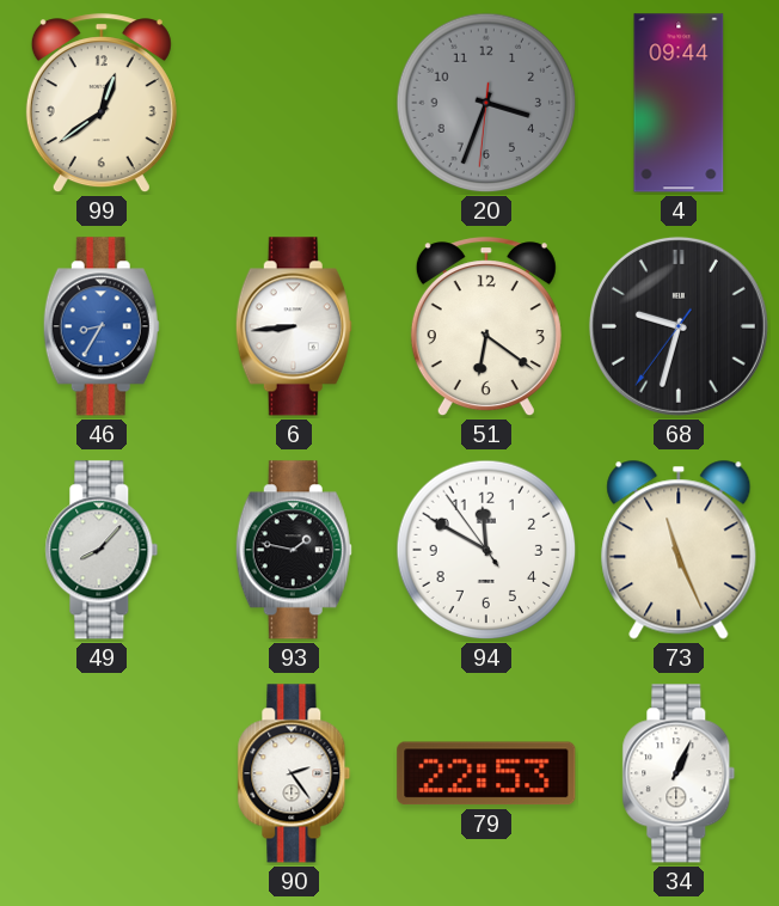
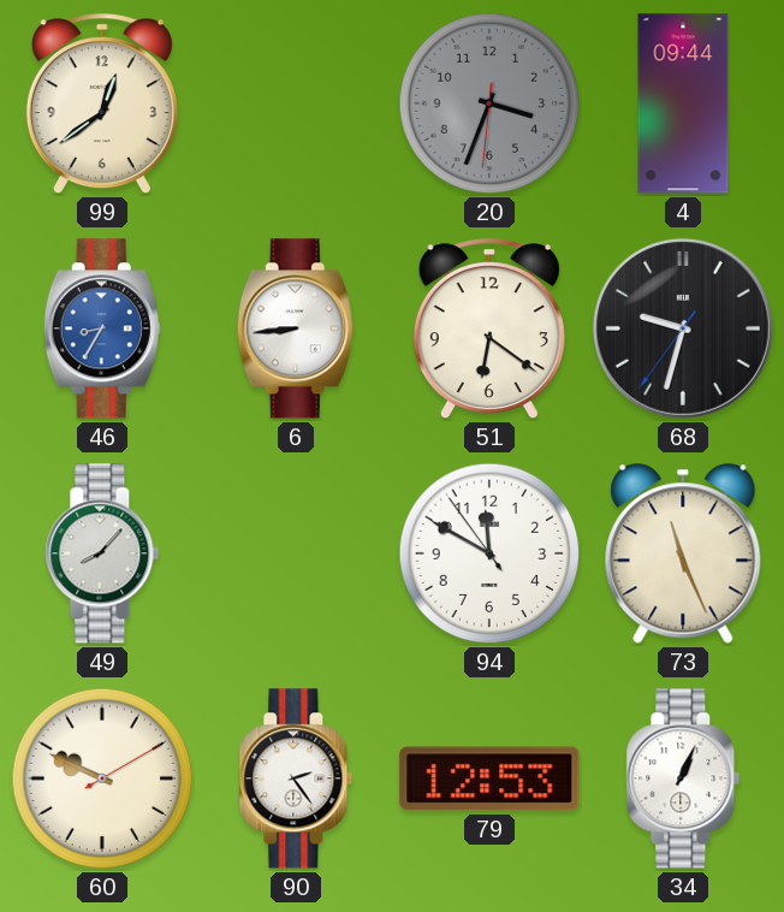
93: 1:47 -> none
60: none -> 9:49
79: 22:53 -> 12:53
